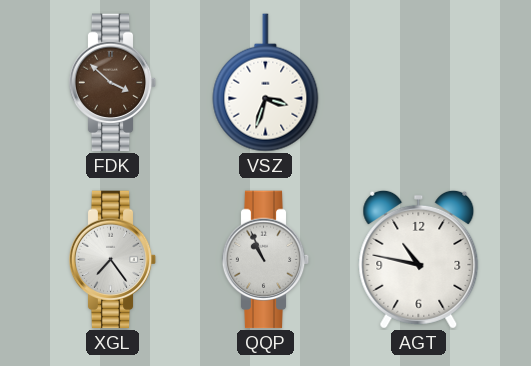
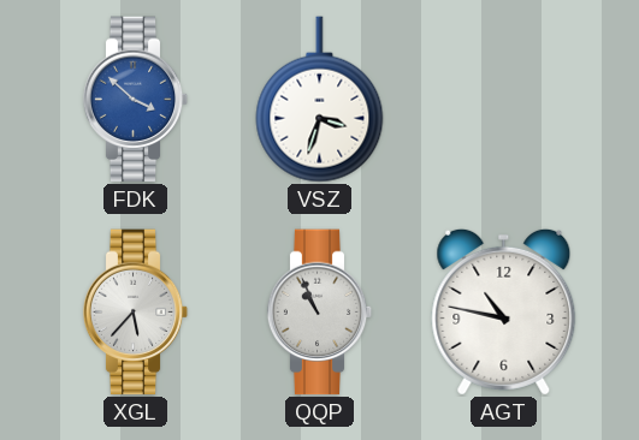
FDK dial: brown -> blue
XGL: 7:24 -> 5:37
